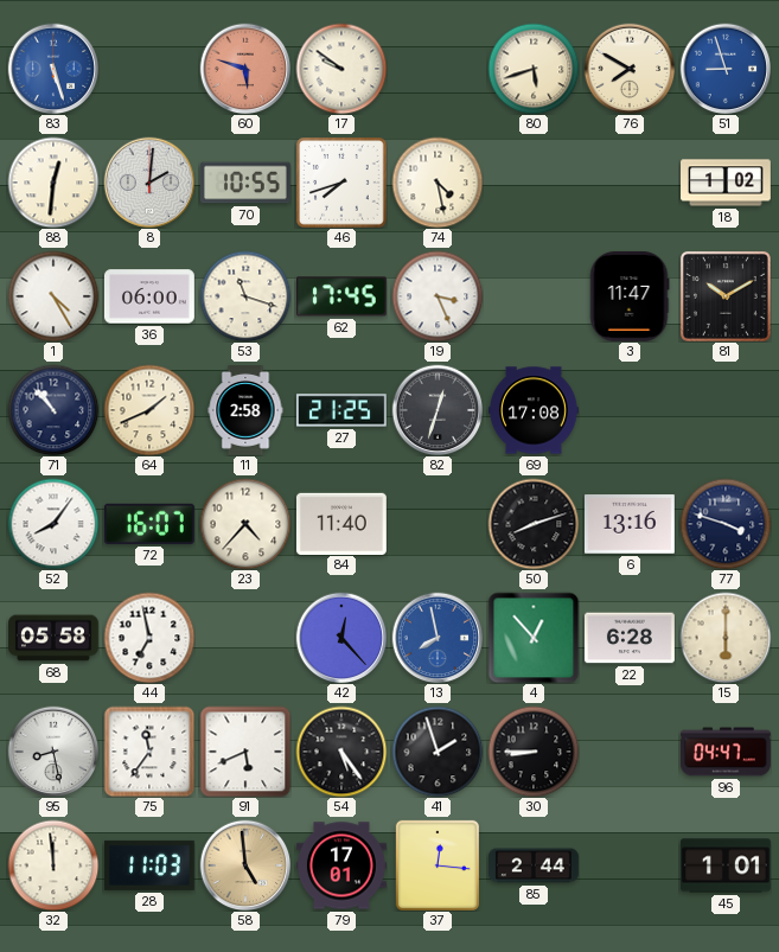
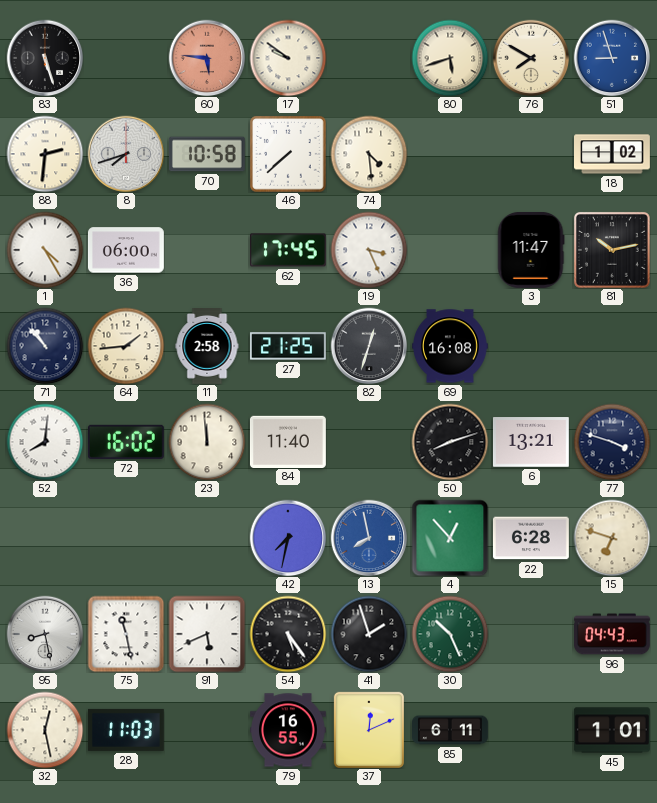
83 dial: blue -> black
60: 5:48 -> 5:46
88: 12:31 -> 2:31
8: 2:01 -> 7:42
70: 10:55 -> 10:58
46: 7:42 -> 7:38
74: 4:28 -> 4:29
53: 11:18 -> none
81: 10:10 -> 10:13
64: 1:41 -> 1:44
69: 17:08 -> 16:08
52: 8:06 -> 8:01
72: 16:07 -> 16:02
23: 4:37 -> 11:59
6: 13:16 -> 13:21
68: 05:58 -> none
44: 6:58 -> none
42: 12:23 -> 7:32
15: 6:00 -> 6:48
75: 11:36 -> 11:28
30: 8:45 -> 10:26
30 dial: black -> green
96: 04:47 -> 04:43
32: 11:59 -> 12:28
58: 4:59 -> none
79: 17:01 -> 16:55
37: 12:16 -> 12:11
85: 2:44 -> 6:11
